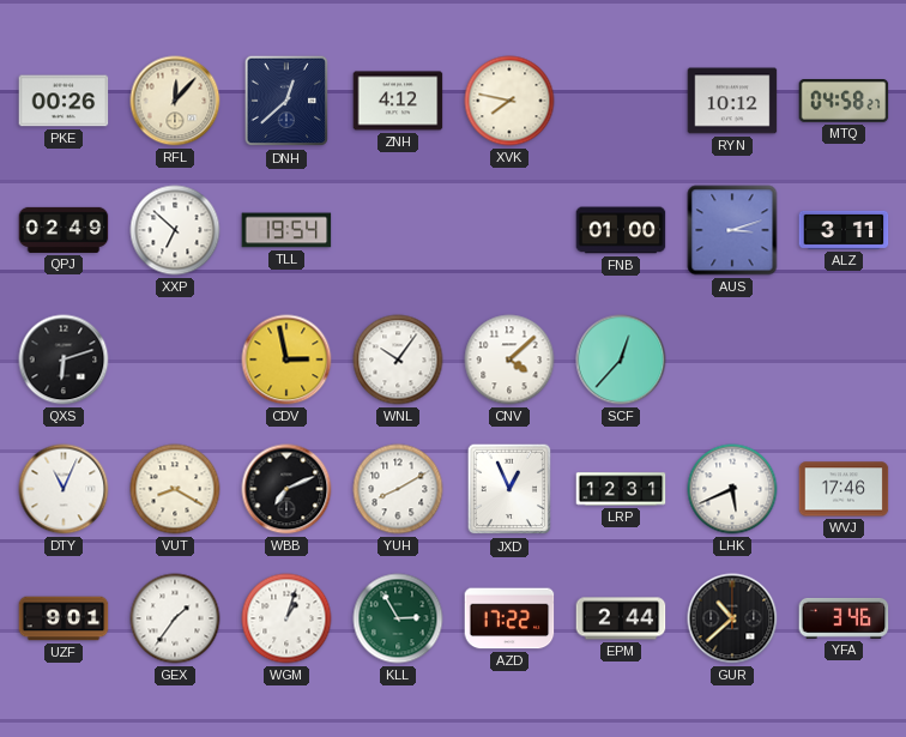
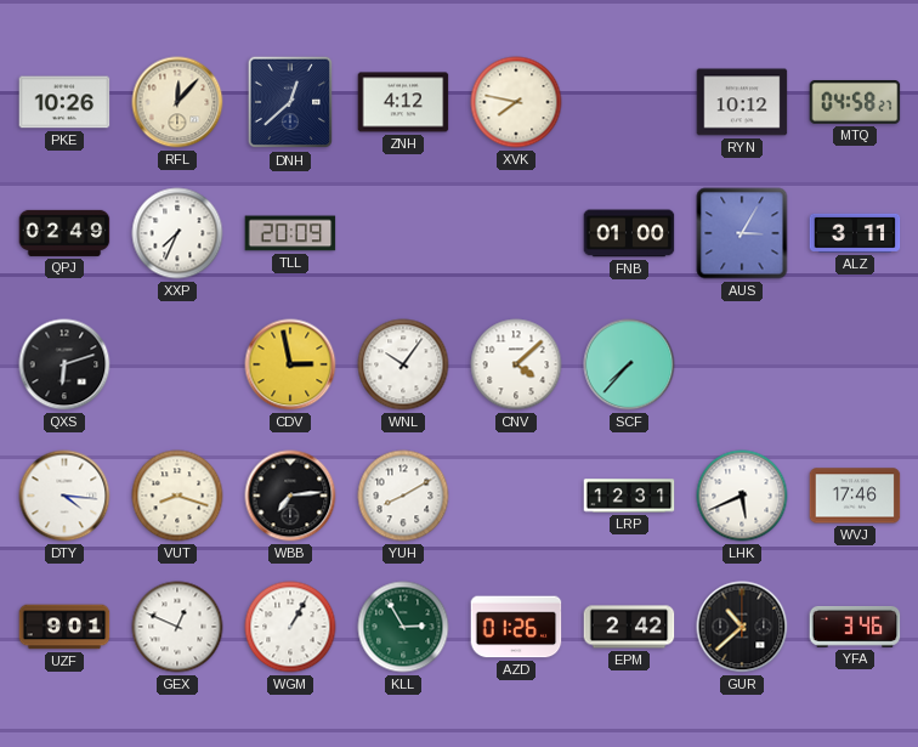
PKE: 00:26 -> 10:26
XXP: 6:52 -> 7:34
TLL: 19:54 -> 20:09
AUS: 3:12 -> 3:05
SCF: 12:37 -> 7:37
DTY: 11:04 -> 4:16
VUT: 8:20 -> 8:18
WBB: 7:11 -> 7:14
JXD: 12:56 -> none
GEX: 1:36 -> 12:49
WGM: 1:03 -> 1:05
AZD: 17:22 -> 01:26
EPM: 2:44 -> 2:42
